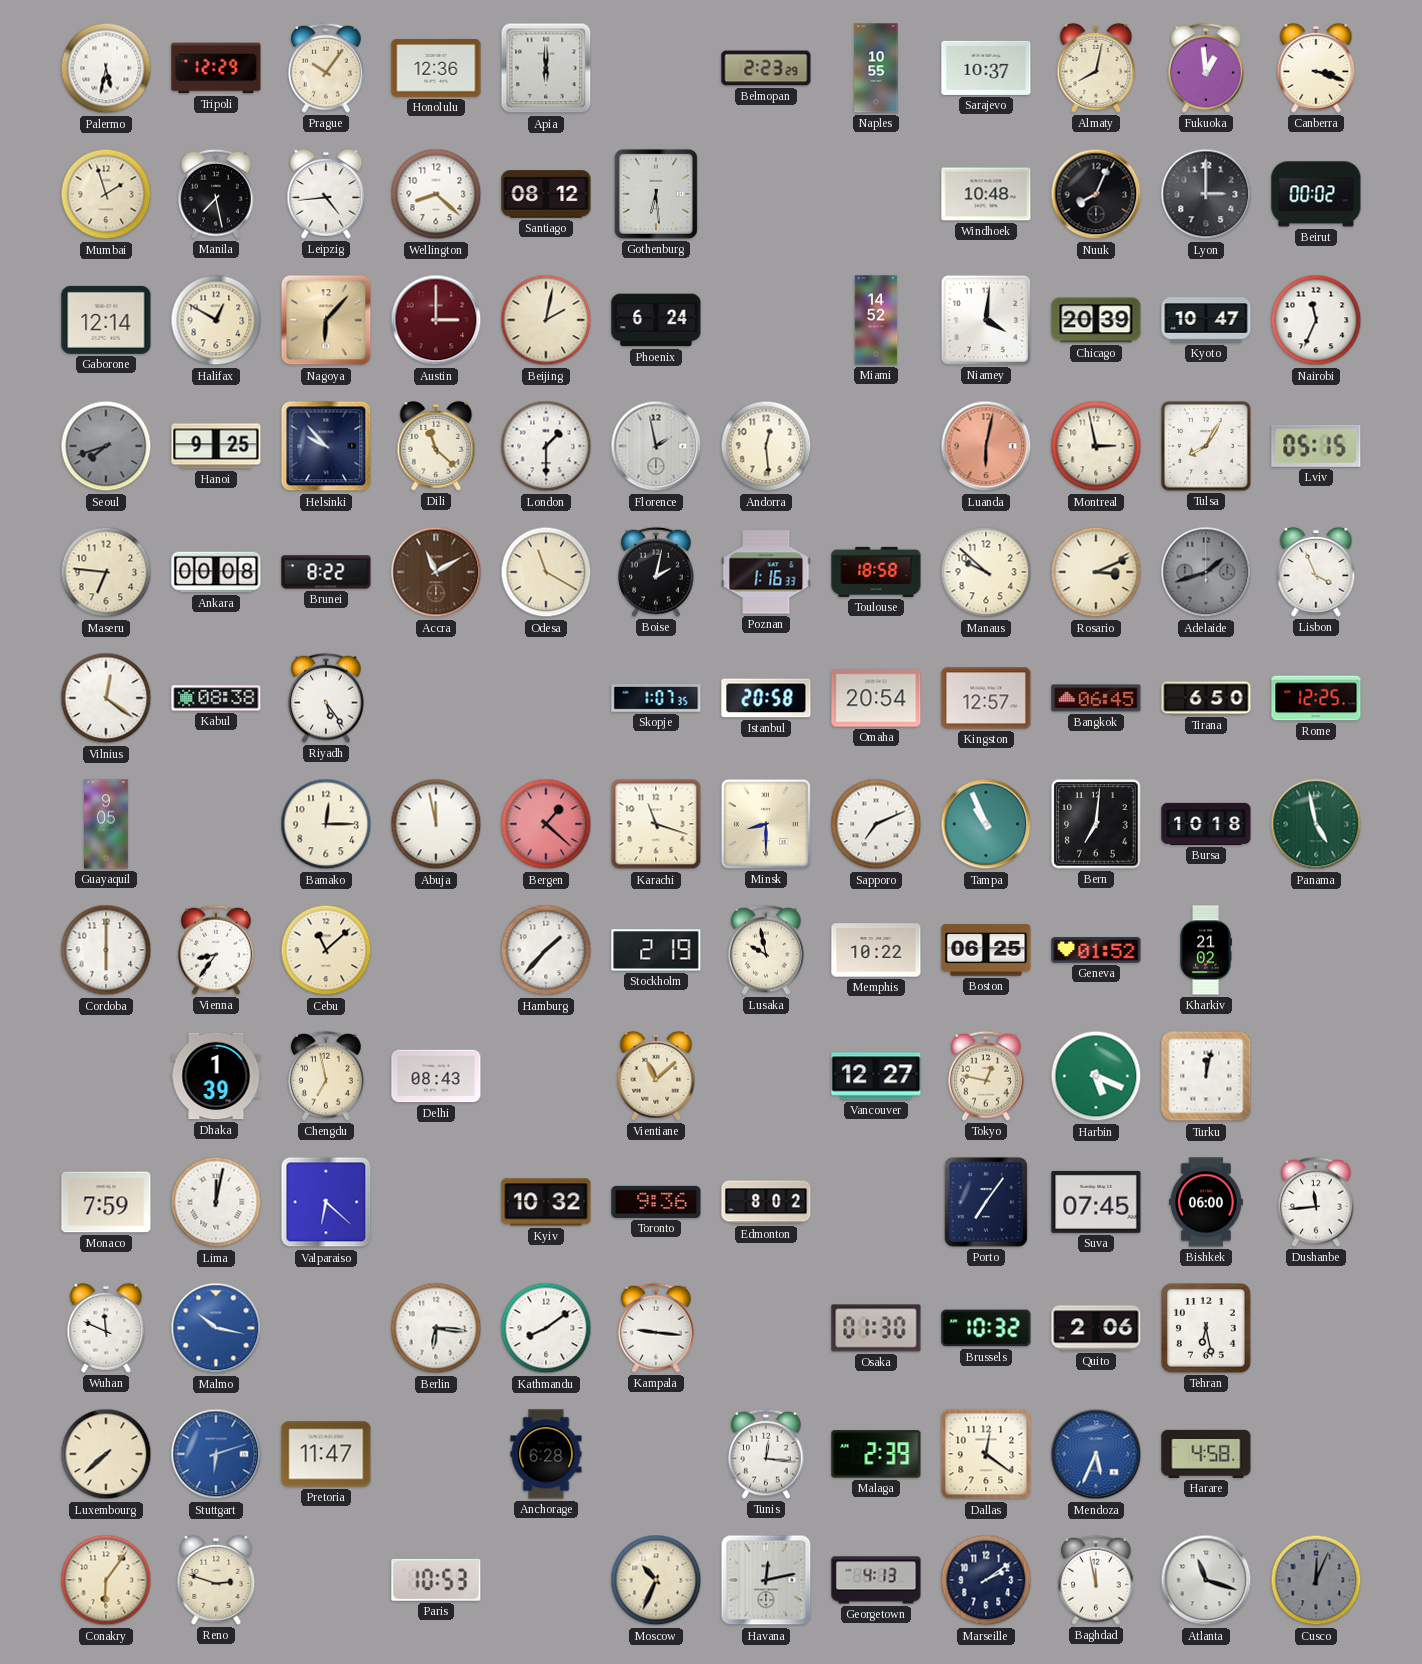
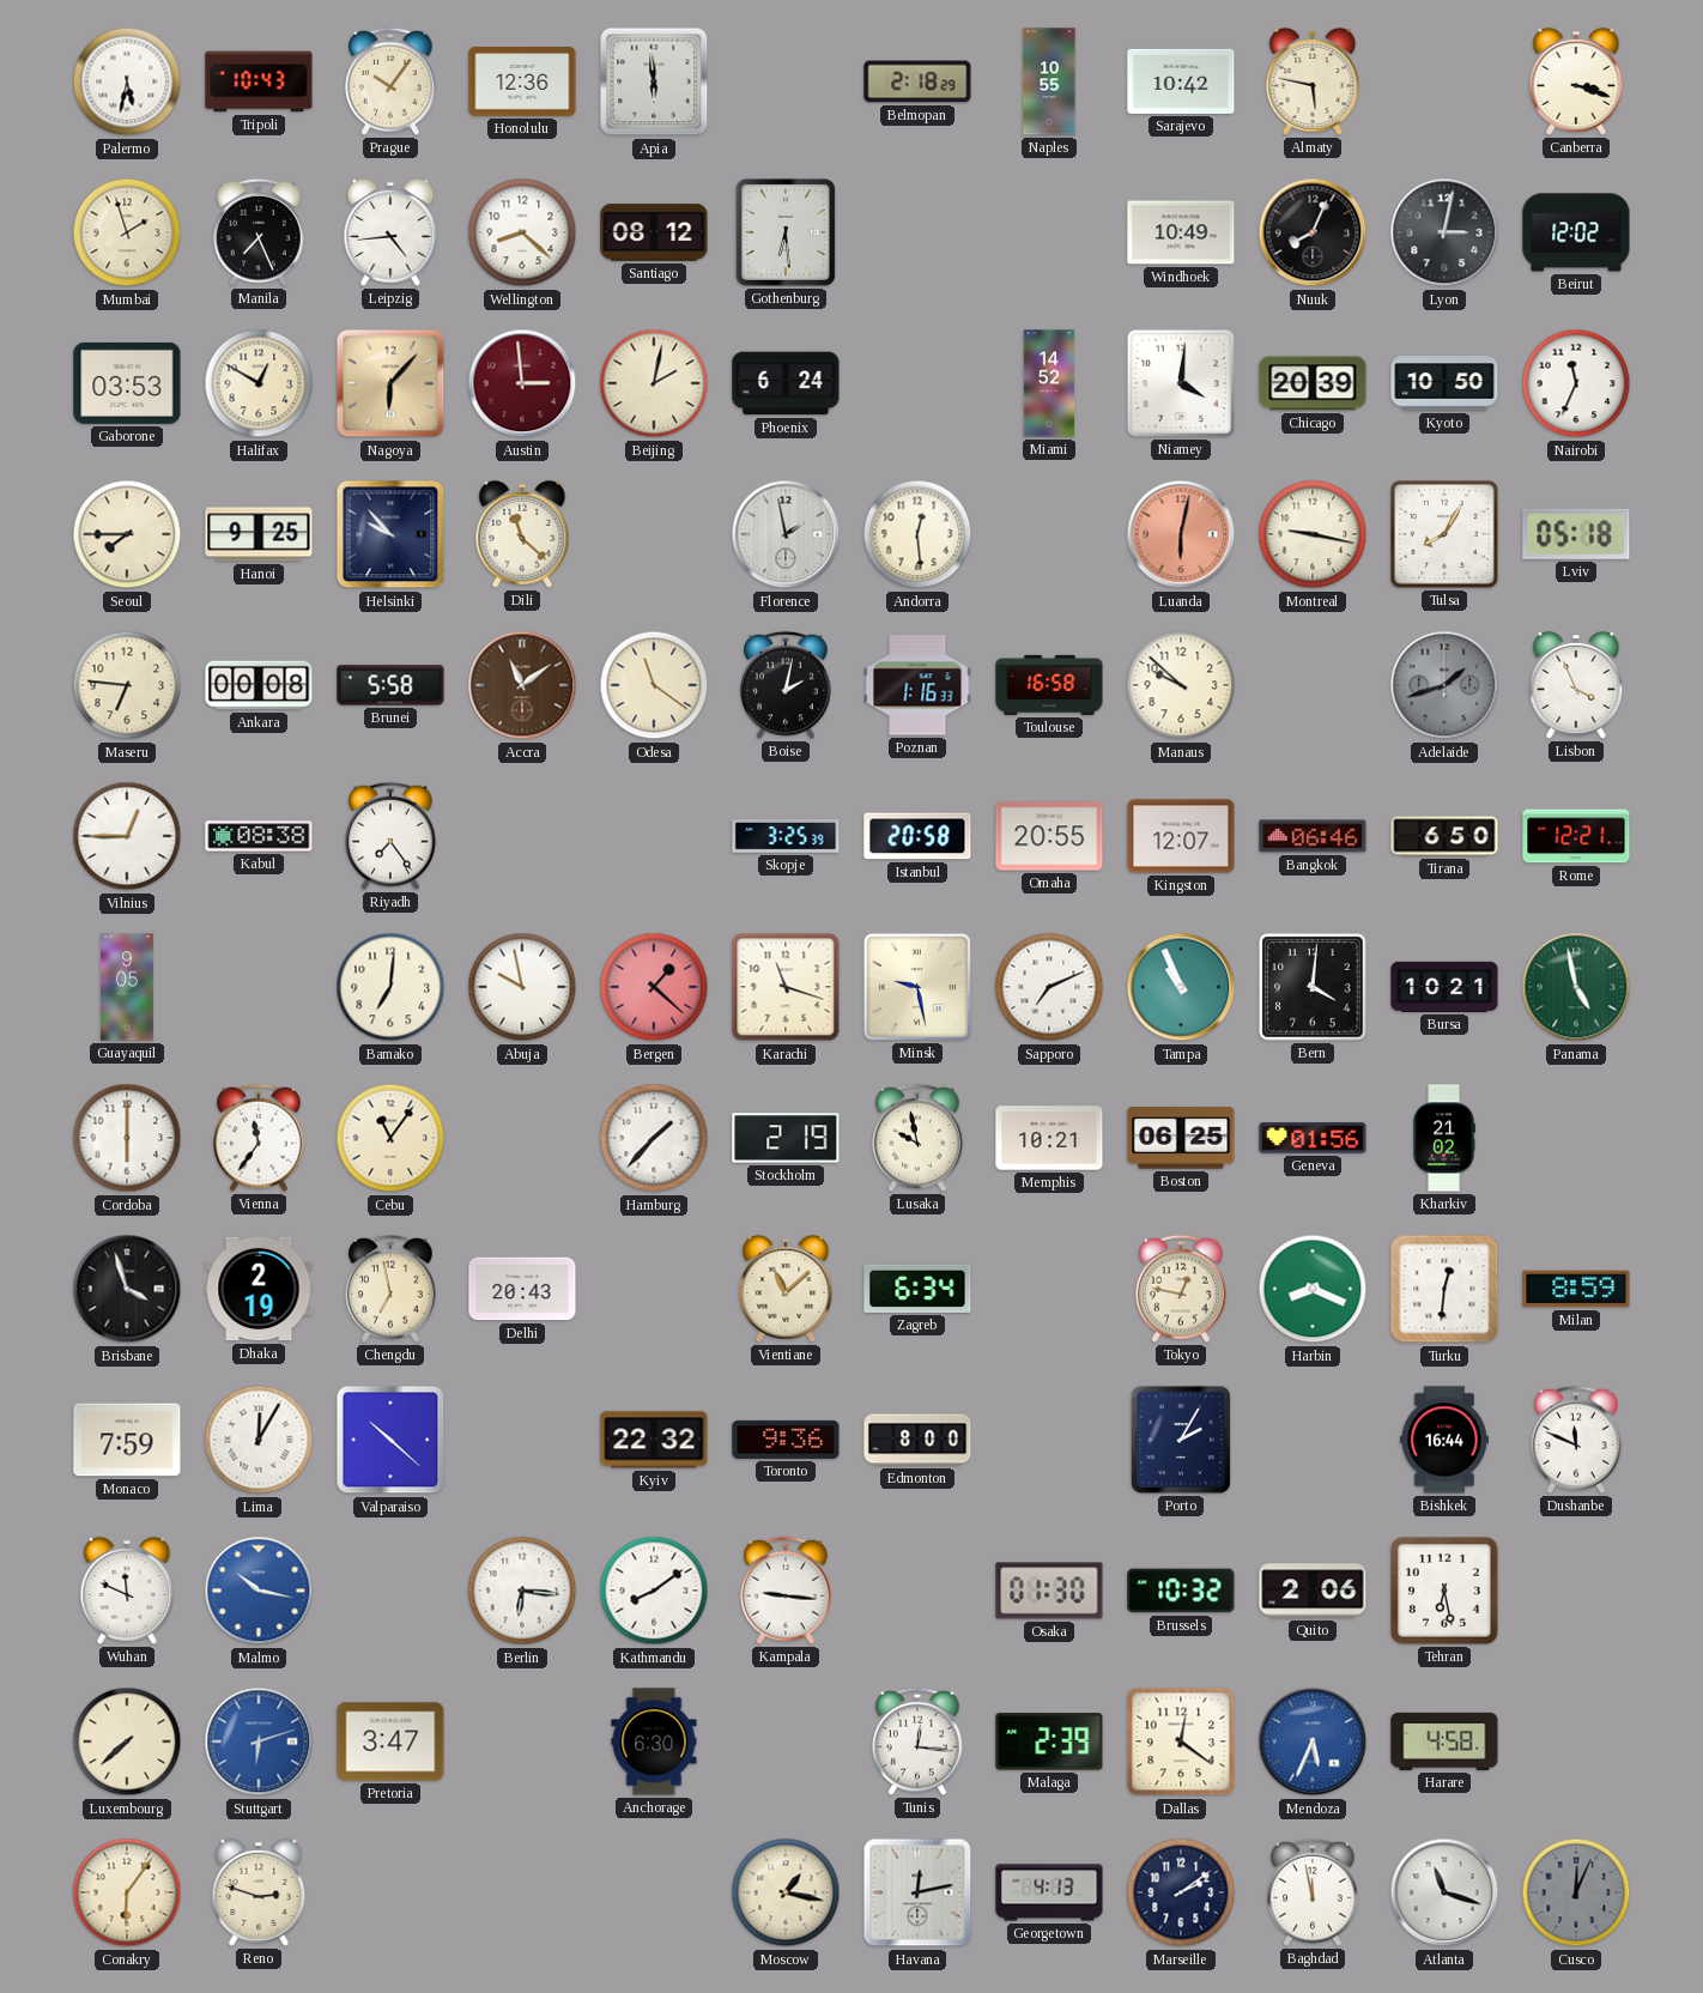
Tripoli: 12:29 -> 10:43
Apia: 6:00 -> 5:59
Belmopan: 2:23 -> 2:18
Sarajevo: 10:37 -> 10:42
Almaty: 8:02 -> 5:47
Fukuoka: 12:59 -> none
Manila: 7:28 -> 7:26
Windhoek: 10:48 -> 10:49
Lyon: 3:00 -> 3:02
Beirut: 00:02 -> 12:02
Gaborone: 12:14 -> 03:53
Austin: 3:00 -> 2:59
Kyoto: 10:47 -> 10:50
Seoul: 7:42 -> 7:45
Seoul dial: grey -> cream
London: 1:30 -> none
Montreal: 2:58 -> 9:17
Lviv: 05:15 -> 05:18
Brunei: 8:22 -> 5:58
Accra: 11:10 -> 11:09
Odesa: 11:20 -> 11:21
Toulouse: 18:58 -> 16:58
Rosario: 3:11 -> none
Vilnius: 12:21 -> 12:45
Riyadh: 5:24 -> 7:24
Skopje: 1:07 -> 3:25
Omaha: 20:54 -> 20:55
Kingston: 12:57 -> 12:07
Bangkok: 06:45 -> 06:46
Rome: 12:25 -> 12:21
Bamako: 12:15 -> 7:01
Abuja: 11:58 -> 9:58
Minsk: 8:30 -> 9:28
Bern: 7:01 -> 4:01
Bursa: 10:18 -> 10:21
Vienna: 8:36 -> 11:36
Cebu: 11:08 -> 11:06
Memphis: 10:22 -> 10:21
Geneva: 01:52 -> 01:56
Brisbane: none -> 3:57
Dhaka: 1:39 -> 2:19
Delhi: 08:43 -> 20:43
Zagreb: none -> 6:34
Vancouver: 12:27 -> none
Harbin: 5:19 -> 8:19
Turku: 12:02 -> 12:31
Milan: none -> 8:59
Lima: 12:02 -> 12:05
Valparaiso: 6:22 -> 10:22
Kyiv: 10:32 -> 22:32
Edmonton: 8:02 -> 8:00
Porto: 7:06 -> 2:05
Suva: 07:45 -> none
Bishkek: 06:00 -> 16:44
Dushanbe: 11:44 -> 11:49
Pretoria: 11:47 -> 3:47
Anchorage: 6:28 -> 6:30
Paris: 10:53 -> none
Moscow: 10:34 -> 1:17
